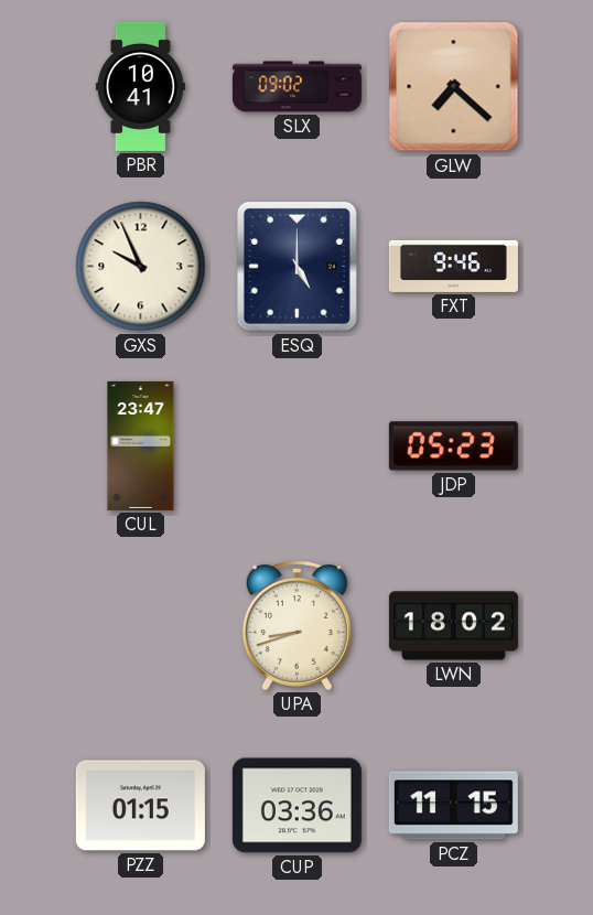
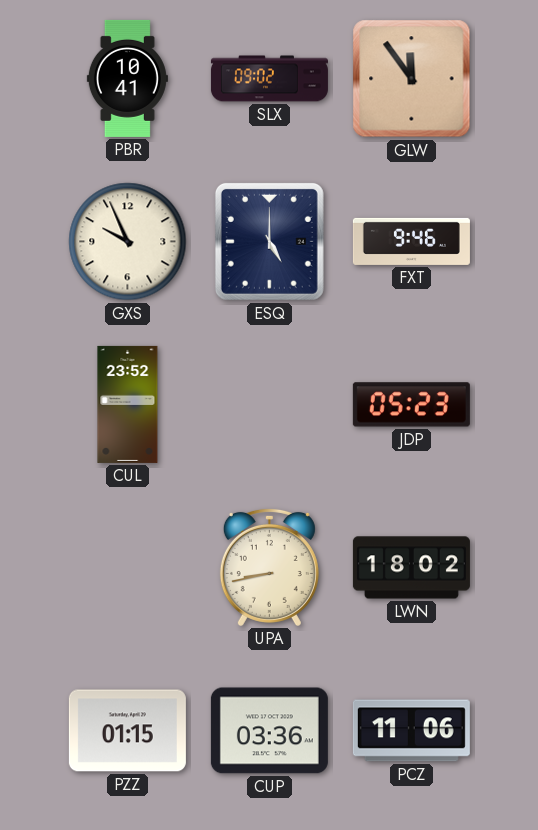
GLW: 7:22 -> 11:54
CUL: 23:47 -> 23:52
UPA: 8:42 -> 8:43
PCZ: 11:15 -> 11:06
